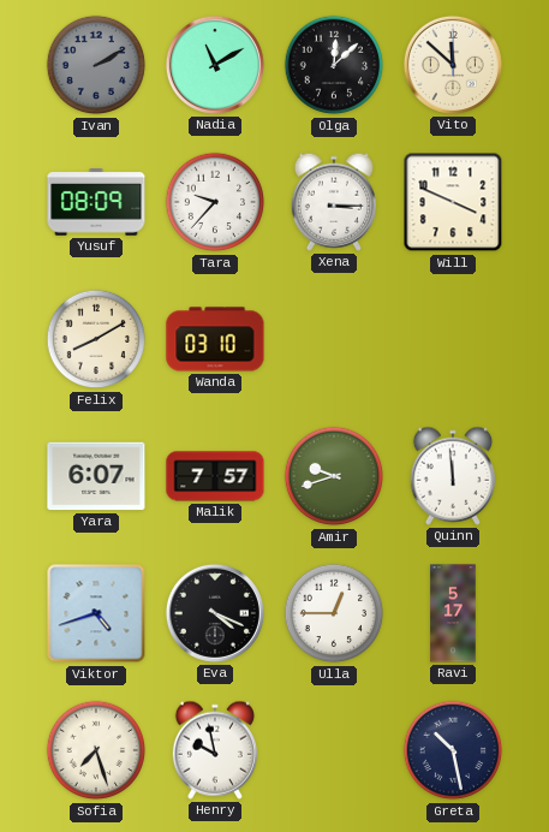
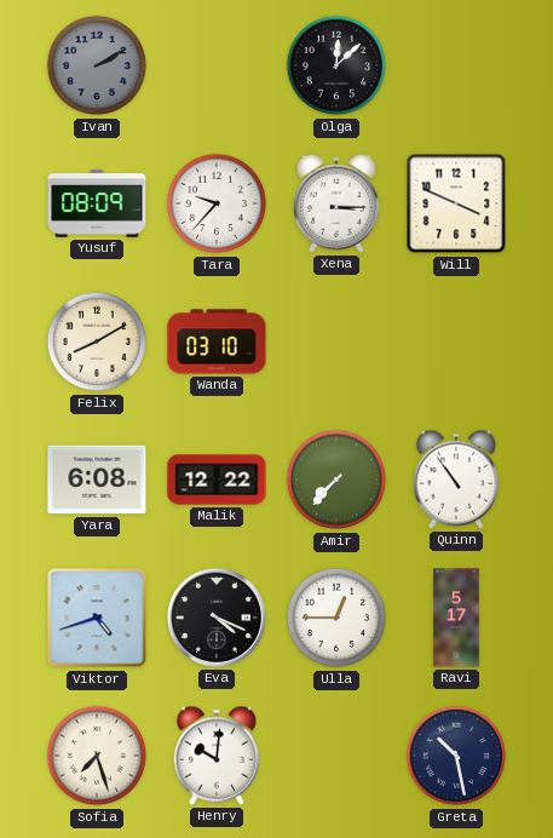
Nadia: 11:10 -> none
Vito: 11:52 -> none
Yara: 6:07 -> 6:08
Malik: 7:57 -> 12:22
Amir: 9:42 -> 7:37
Quinn: 11:59 -> 10:54
Henry: 9:58 -> 10:01
